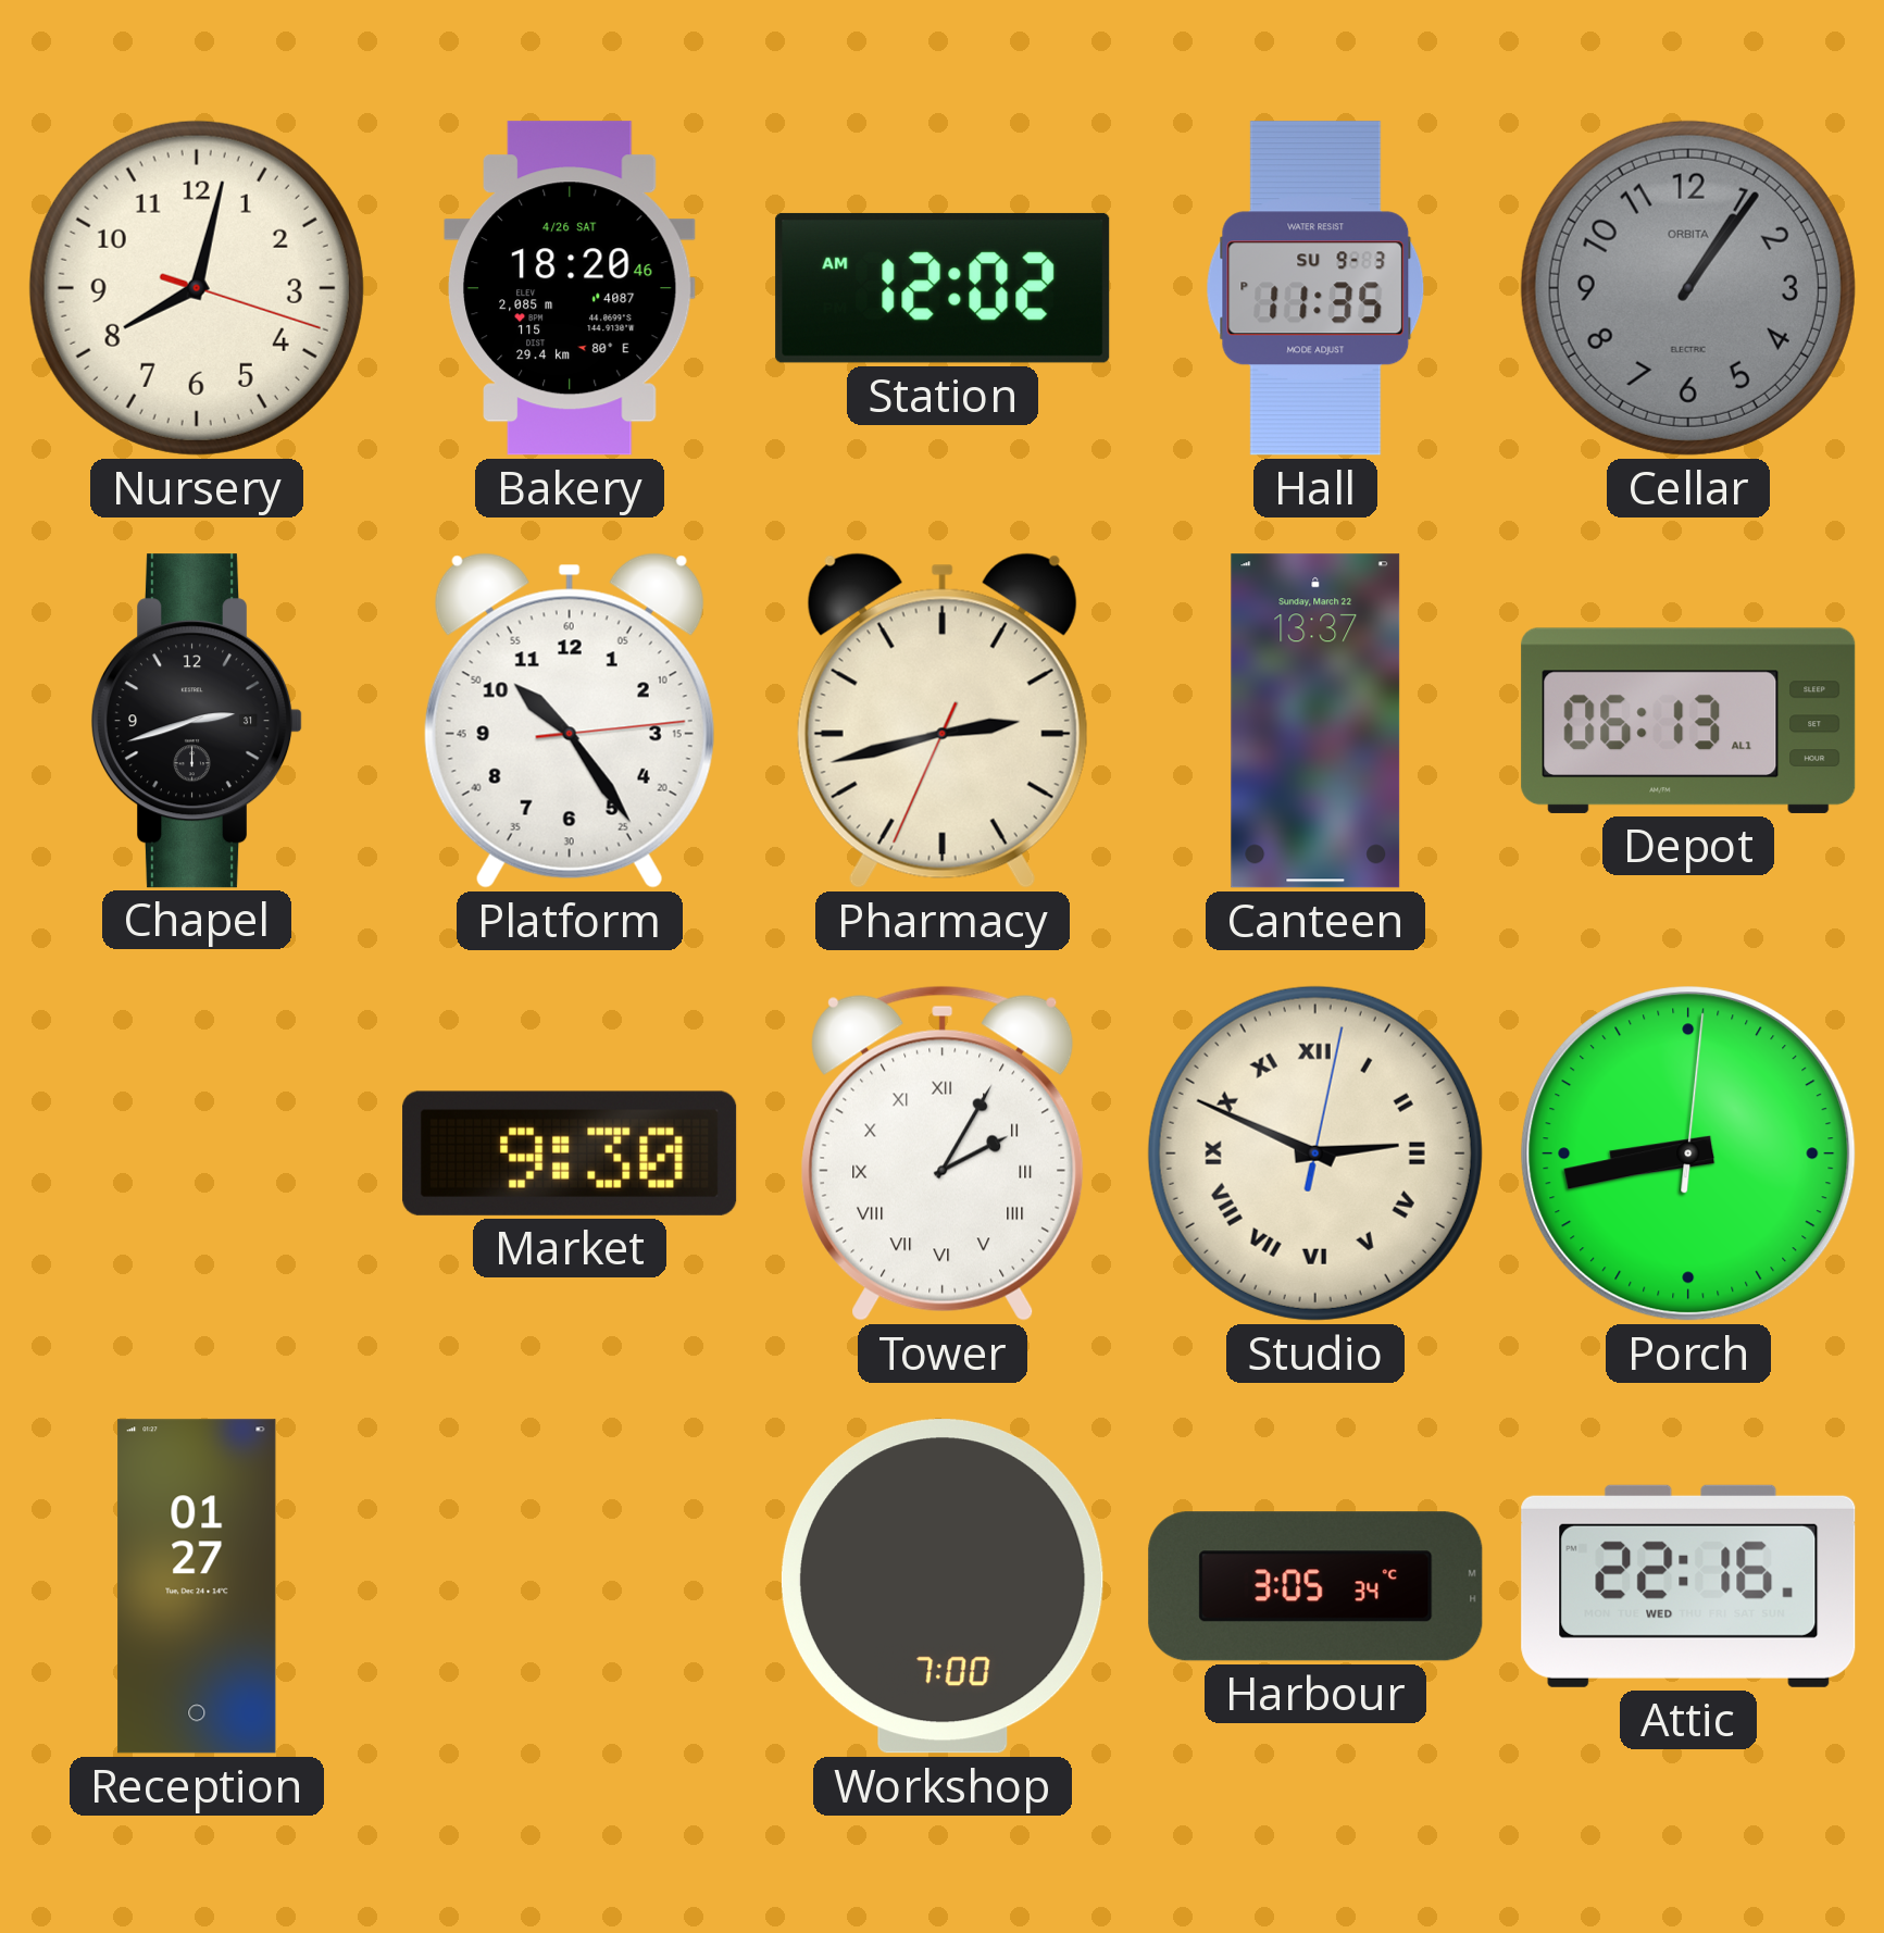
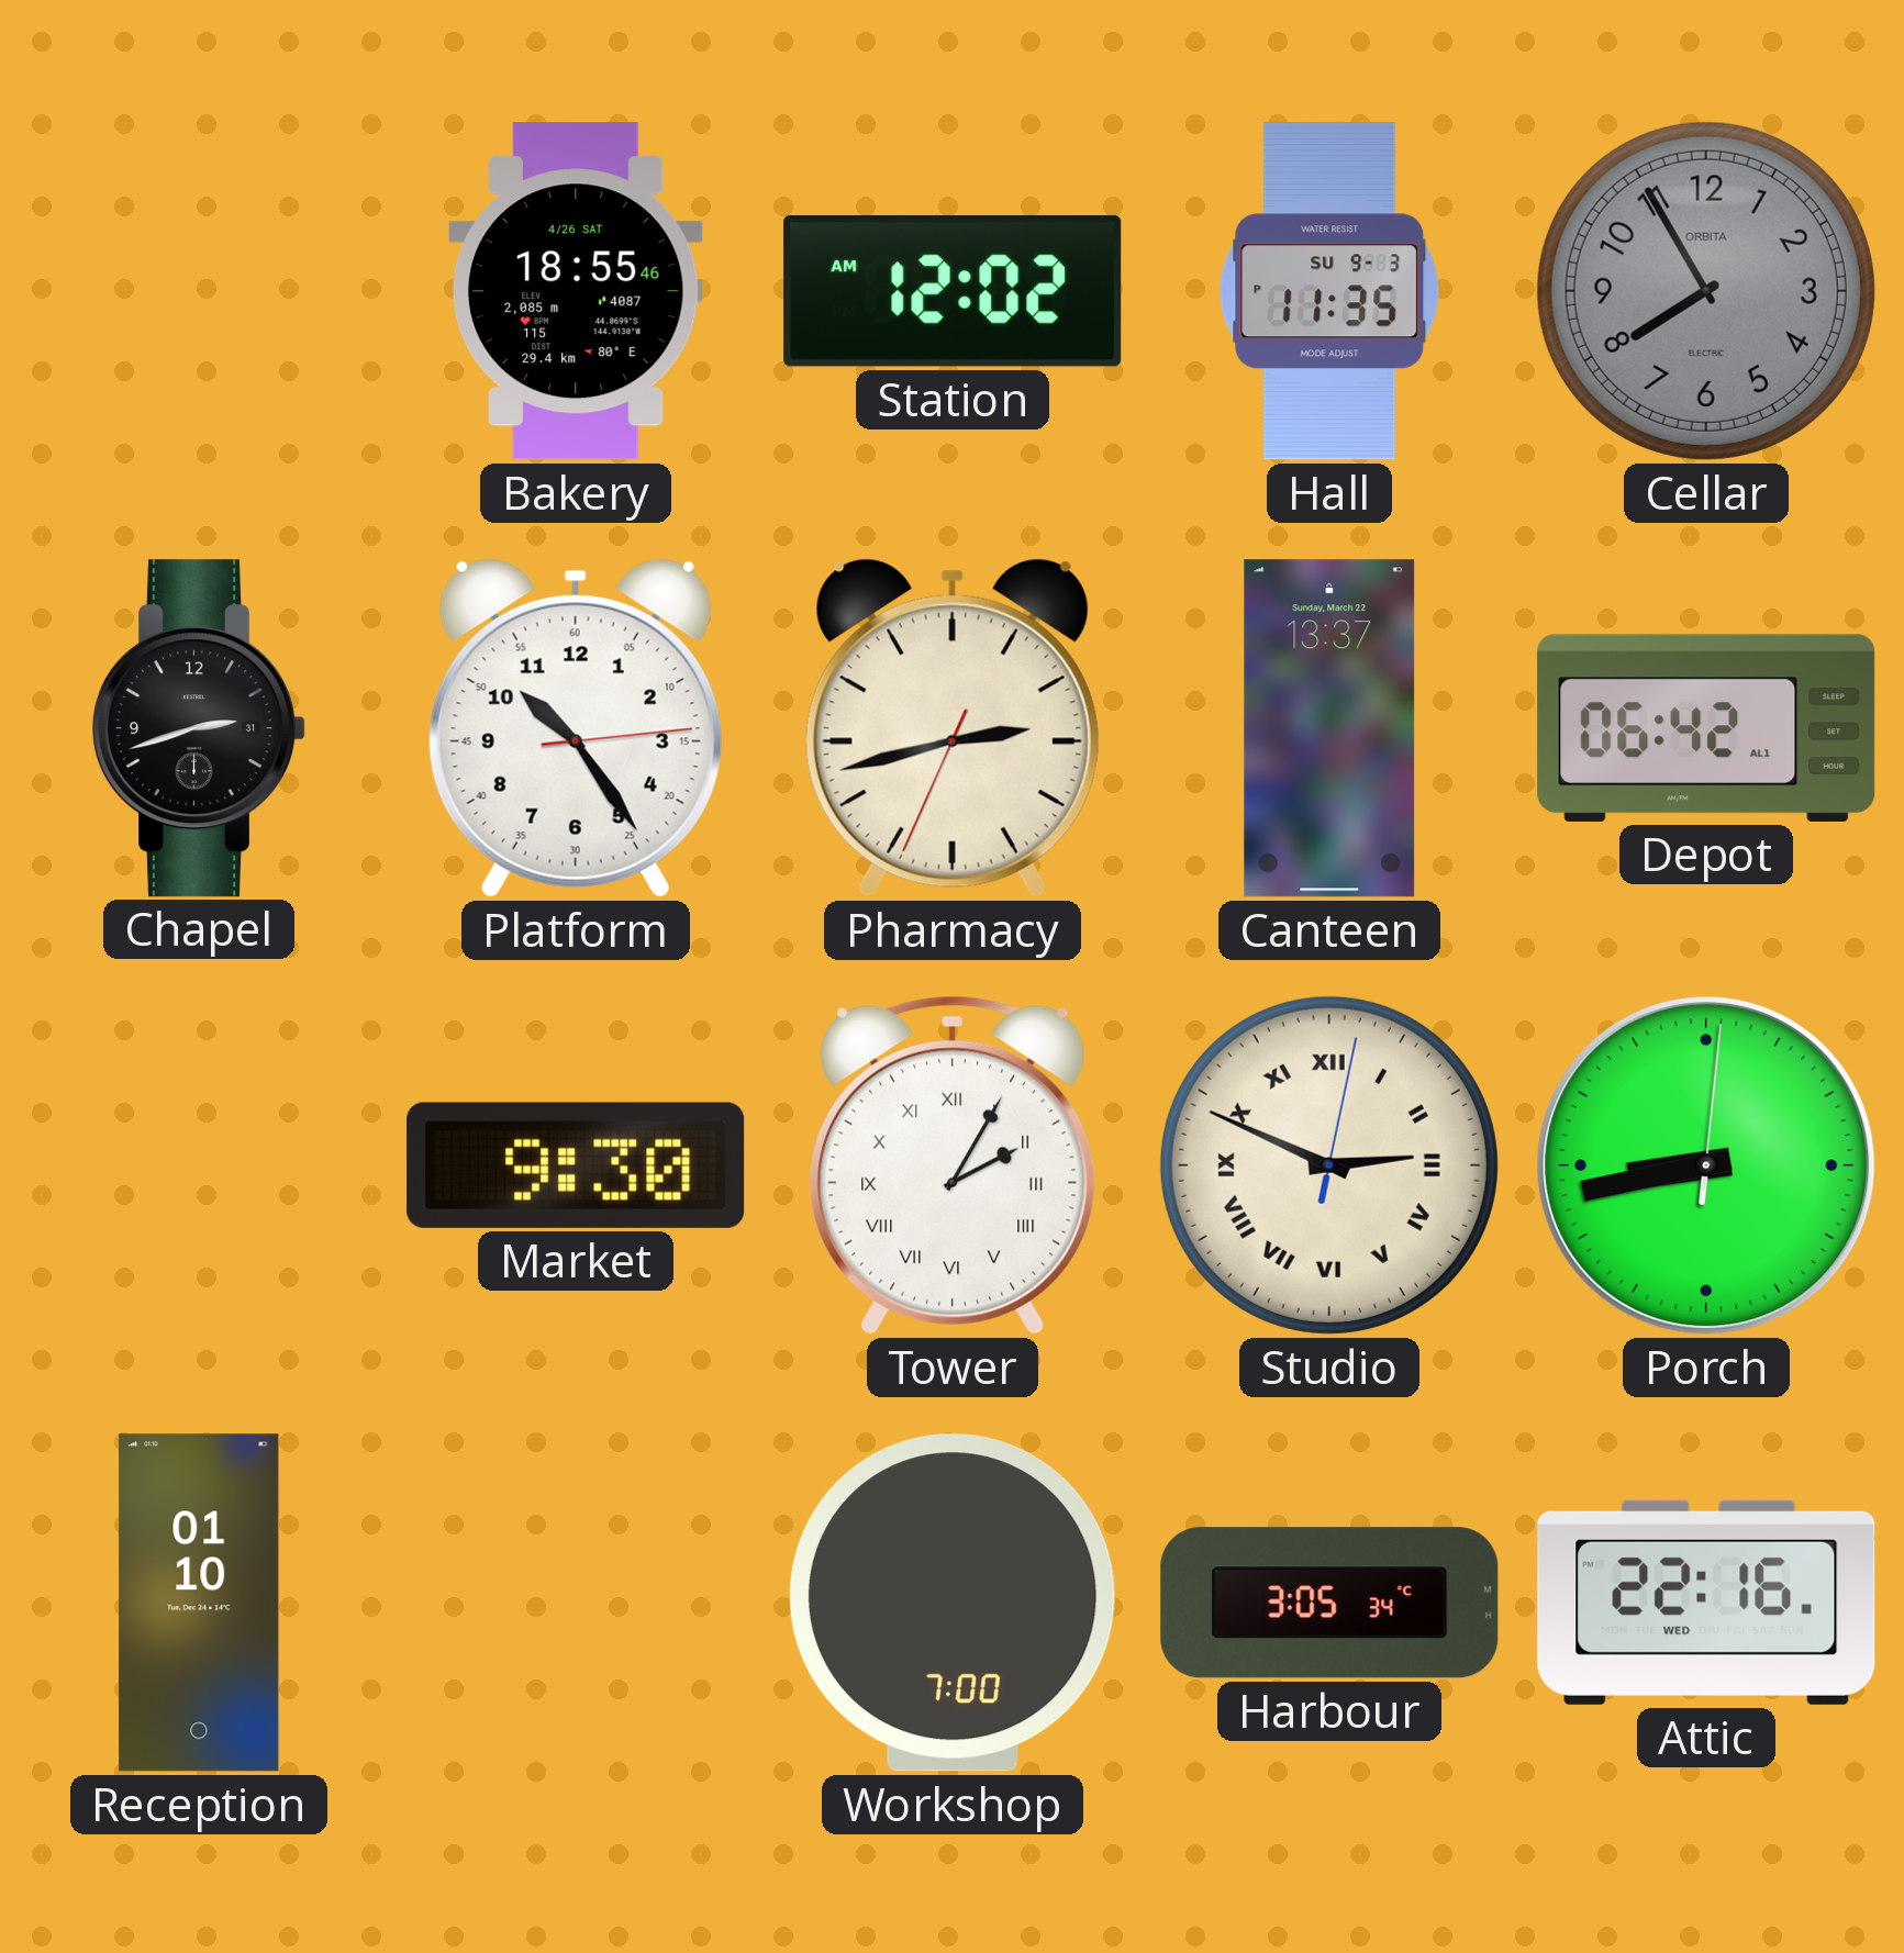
Nursery: 8:02 -> none
Bakery: 18:20 -> 18:55
Cellar: 1:06 -> 7:55
Depot: 06:13 -> 06:42
Reception: 01:27 -> 01:10
